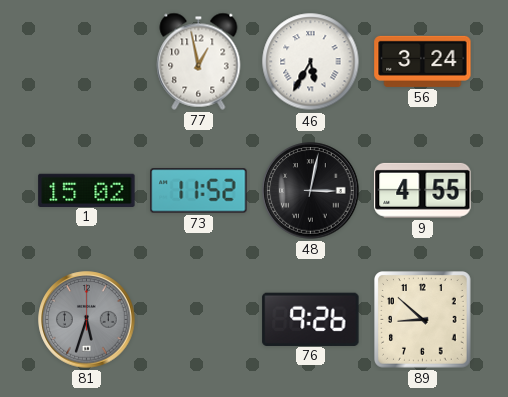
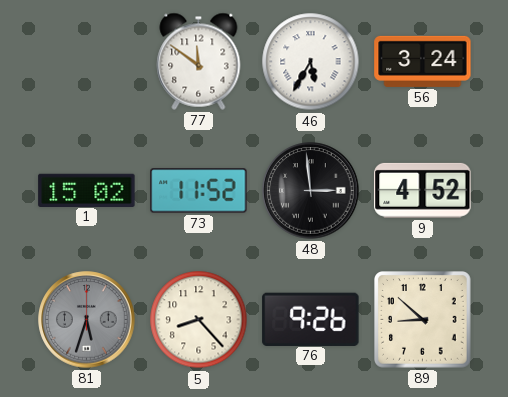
77: 12:58 -> 11:51
48: 3:02 -> 2:59
9: 4:55 -> 4:52
5: none -> 8:23
